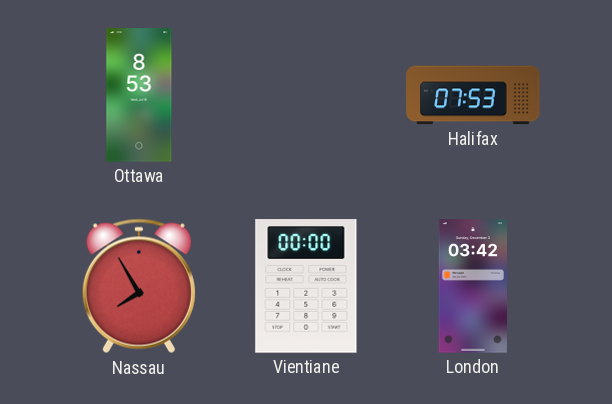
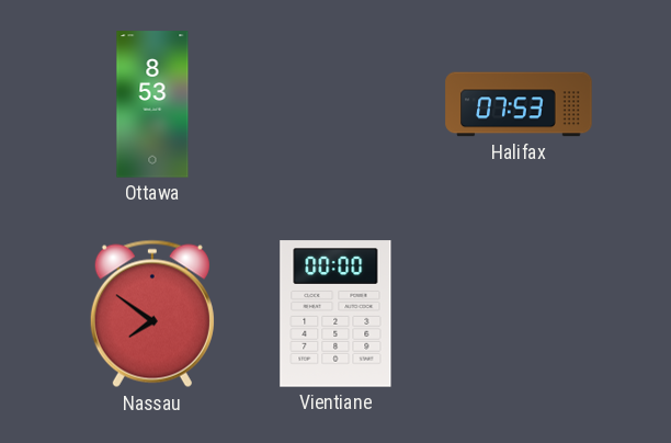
Nassau: 7:55 -> 7:51
London: 03:42 -> none
